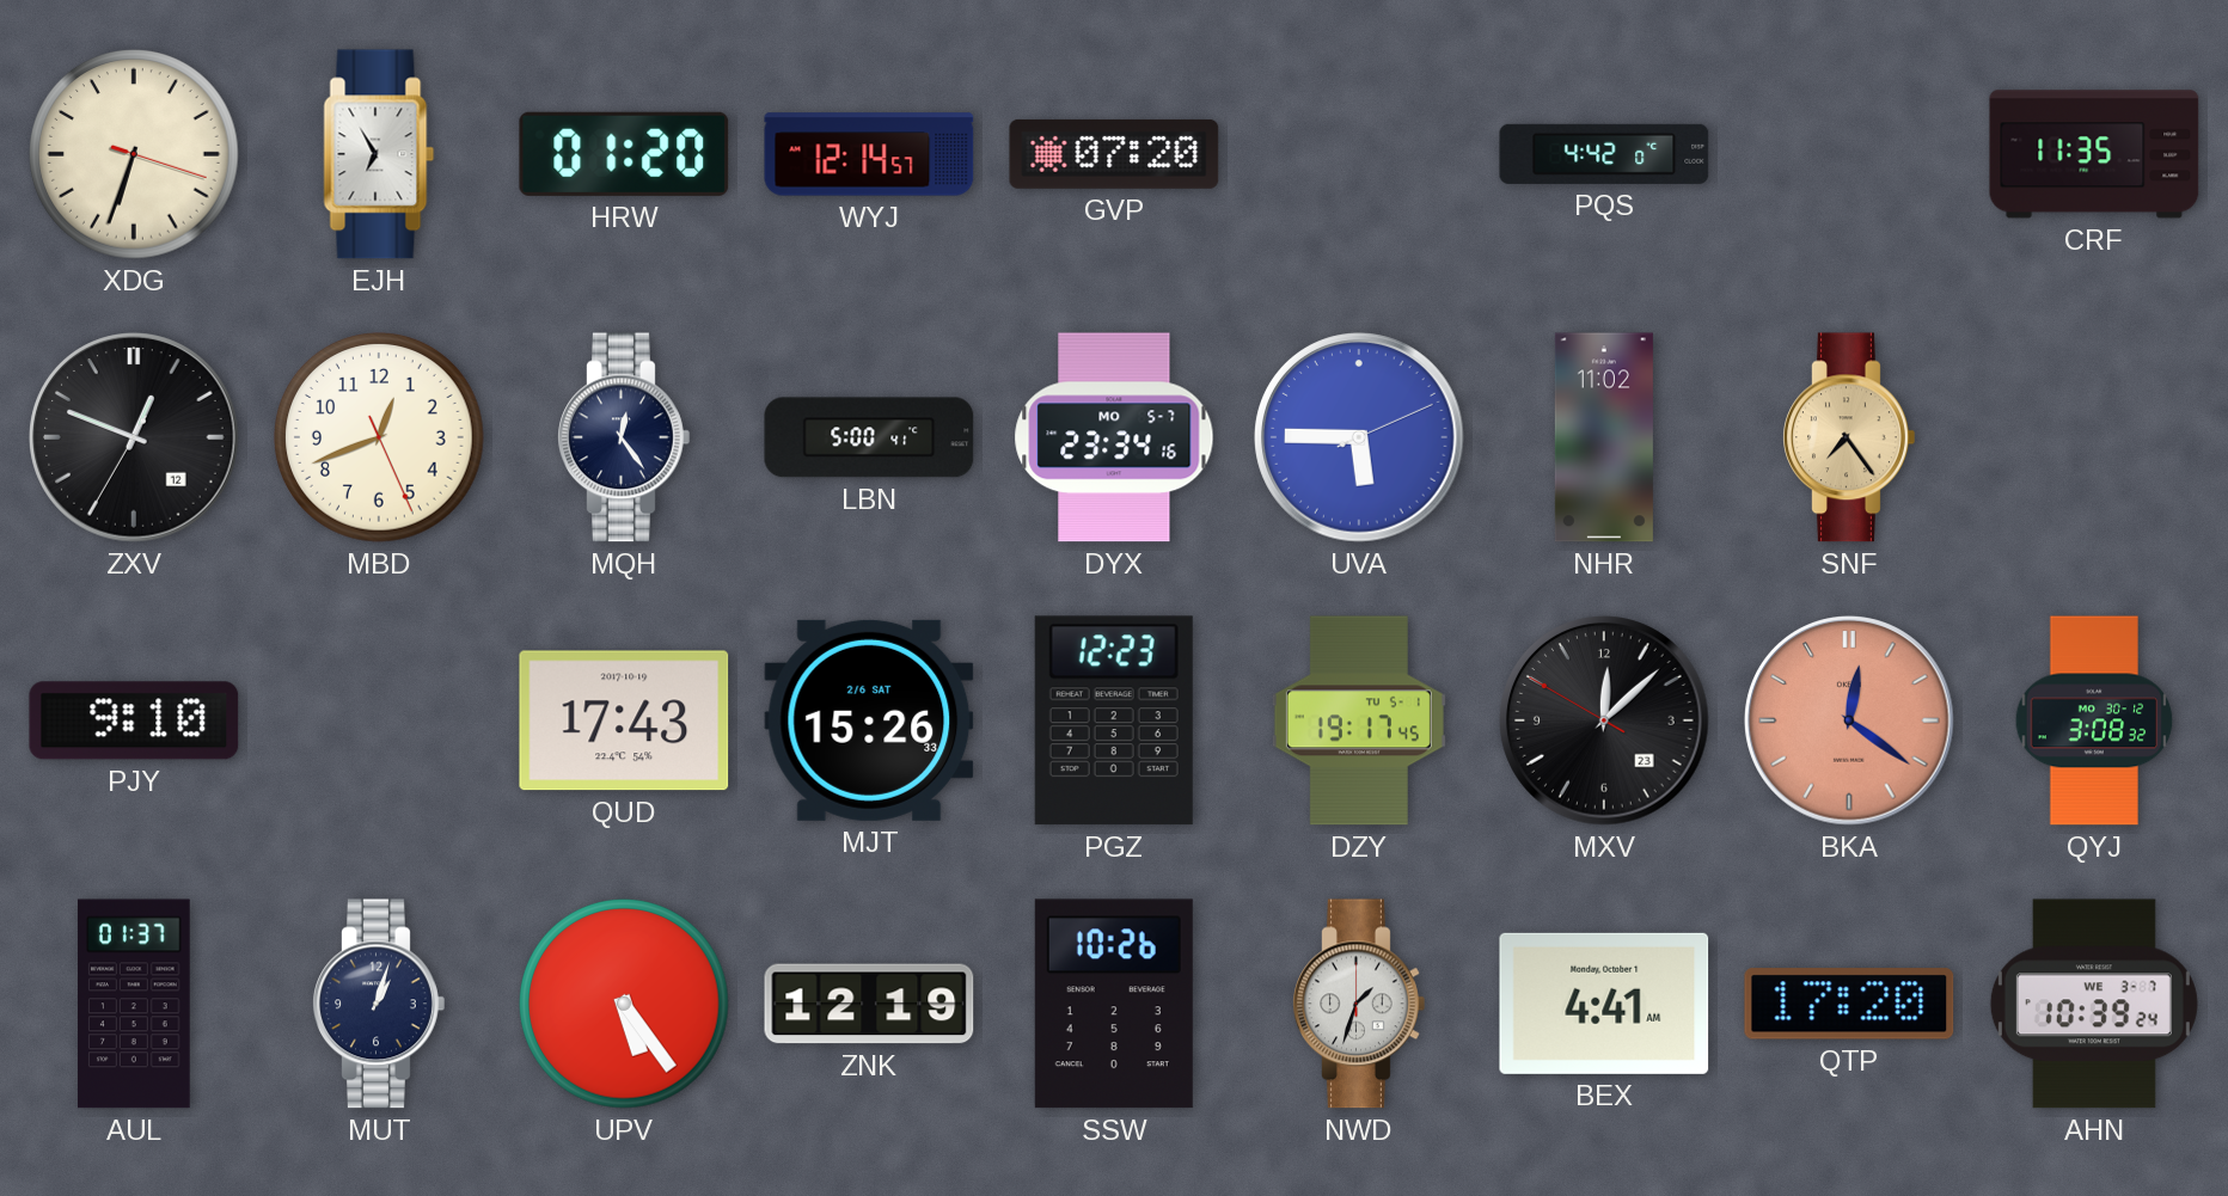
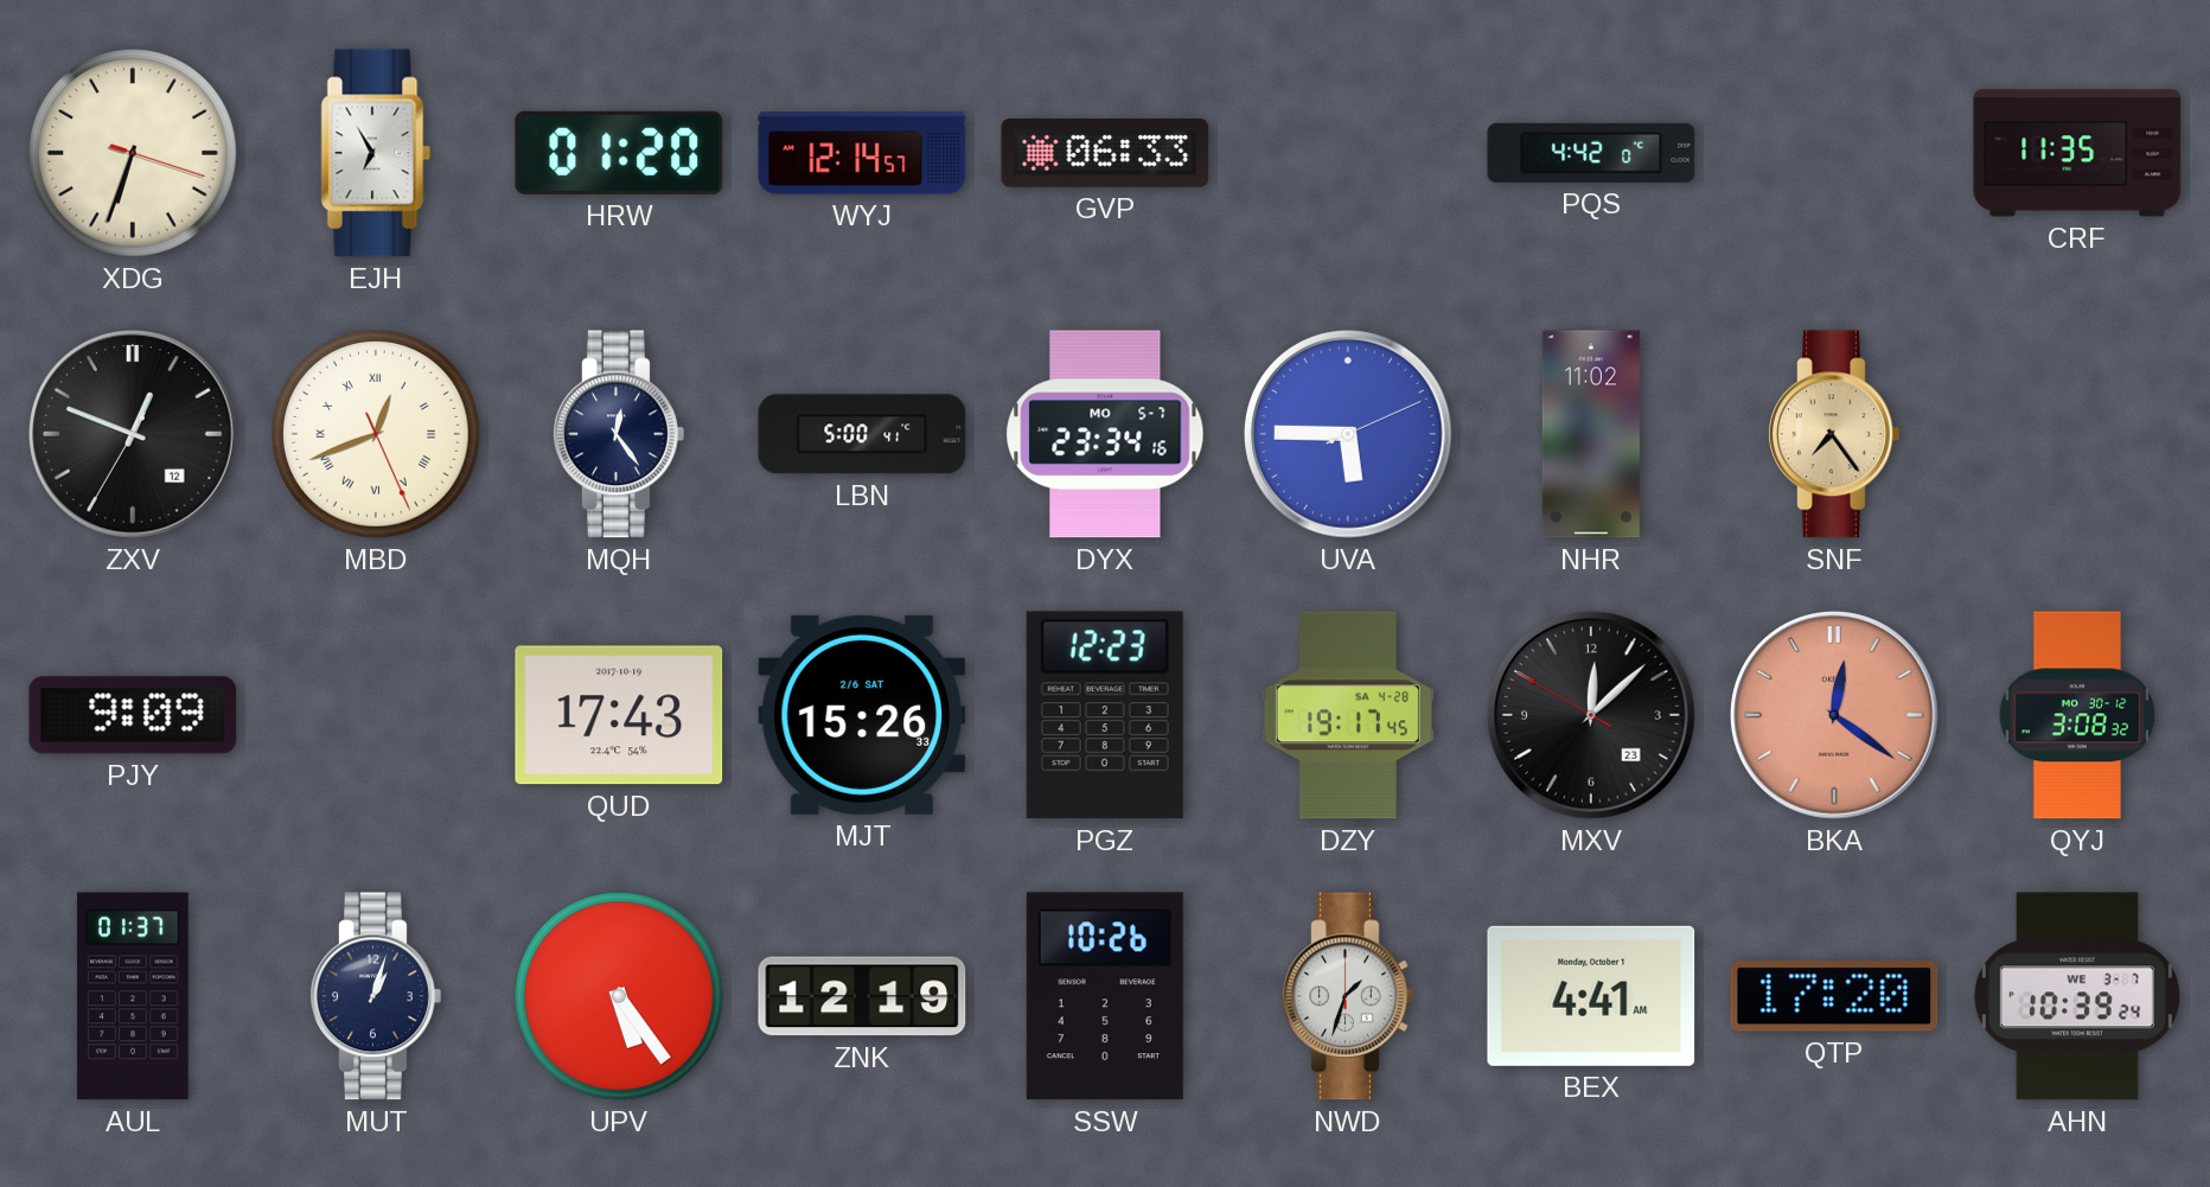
GVP: 07:20 -> 06:33
MBD numerals: Arabic -> Roman
PJY: 9:10 -> 9:09
DZY date: TU 5-1 -> SA 4-28
